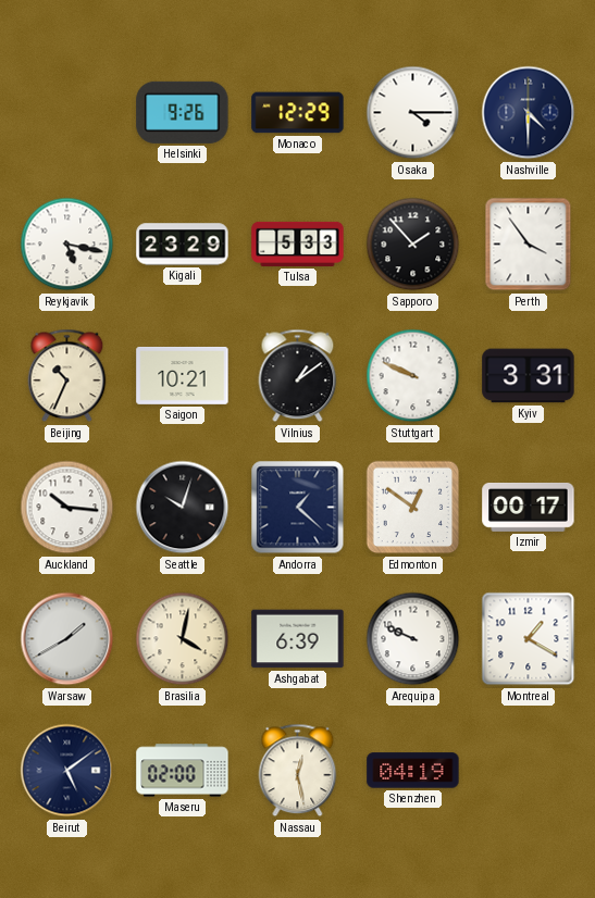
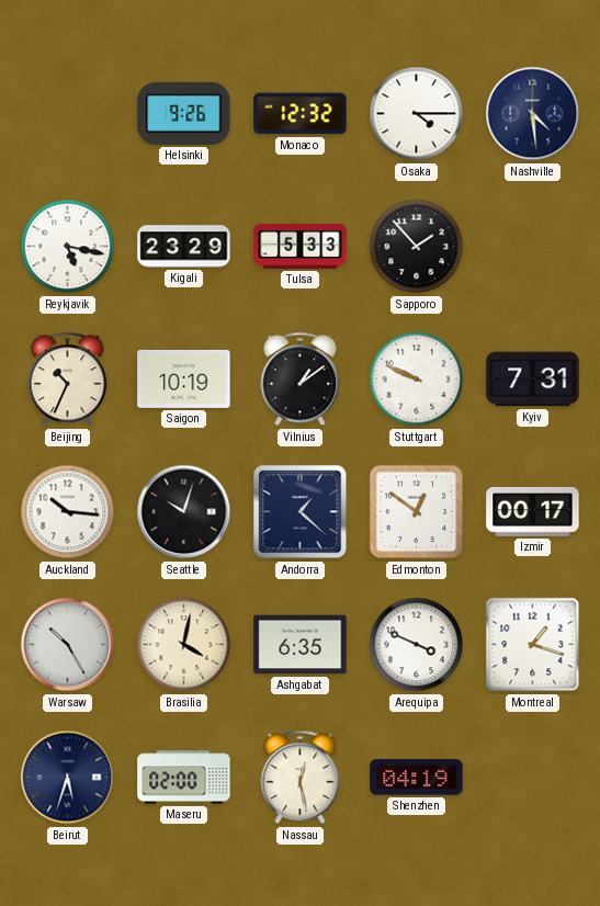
Monaco: 12:29 -> 12:32
Nashville: 4:30 -> 4:29
Perth: 3:54 -> none
Saigon: 10:21 -> 10:19
Kyiv: 3:31 -> 7:31
Warsaw: 1:40 -> 10:25
Ashgabat: 6:39 -> 6:35
Arequipa: 9:49 -> 3:49
Montreal: 1:20 -> 1:18
Beirut: 5:09 -> 5:33
